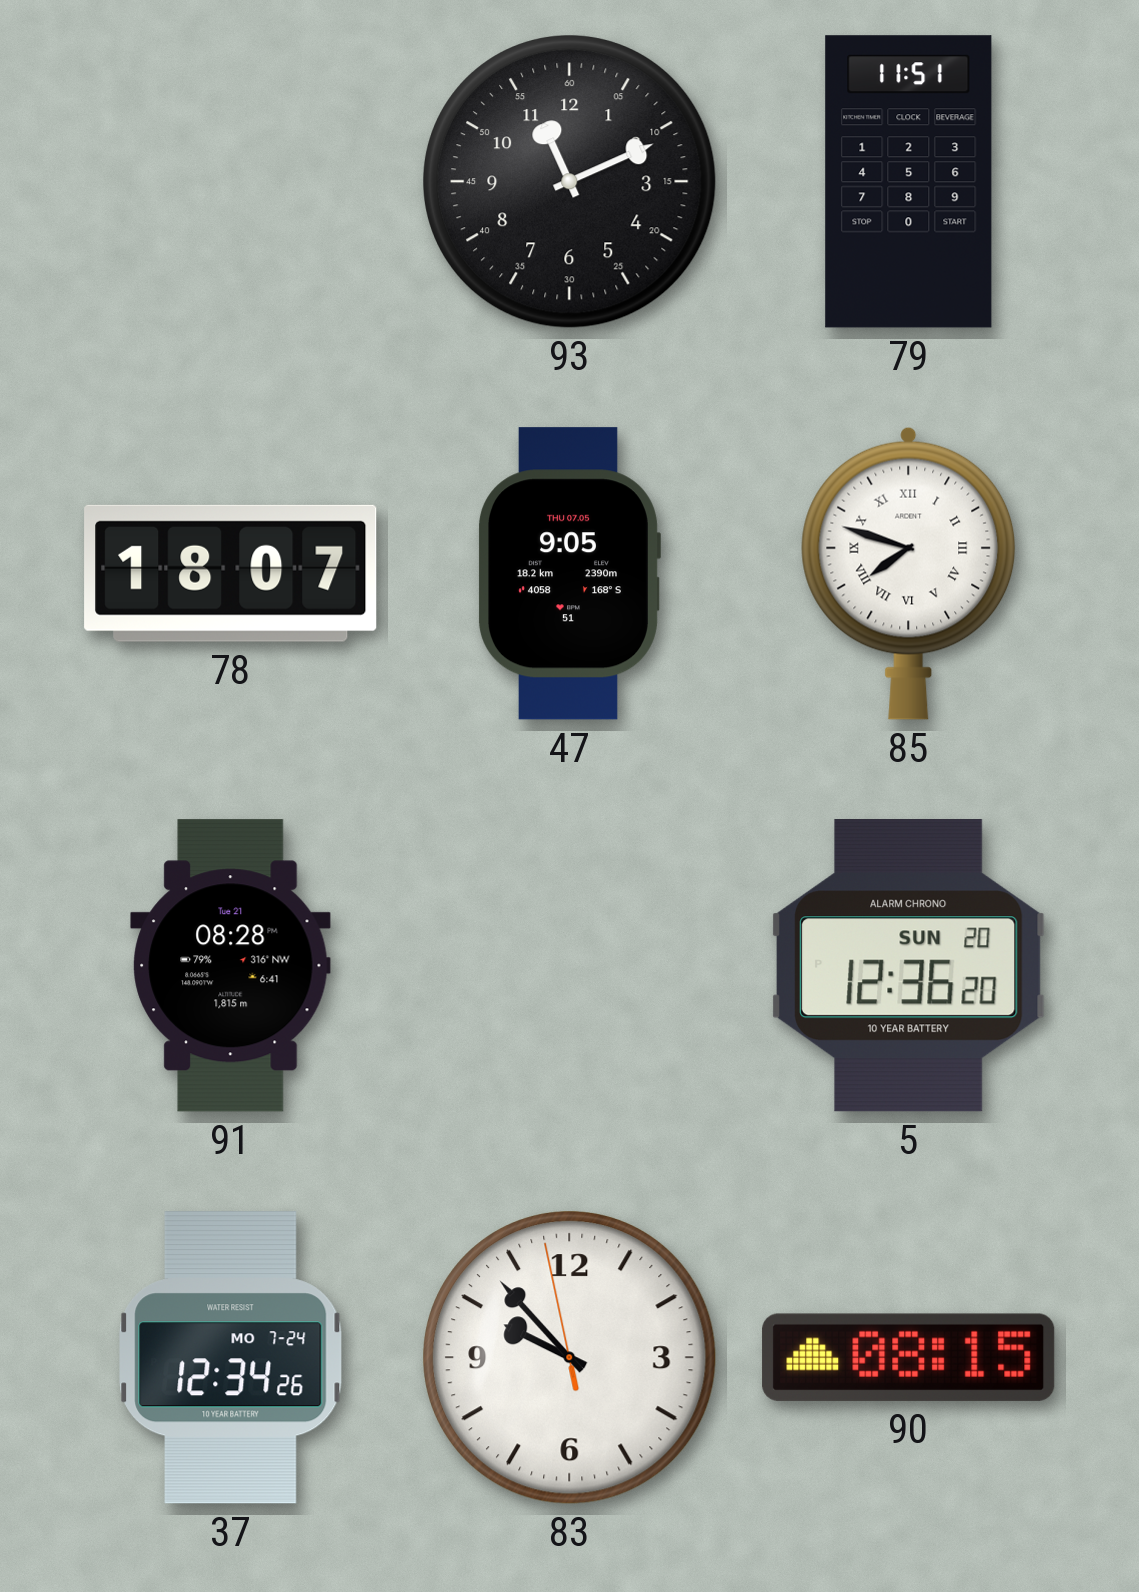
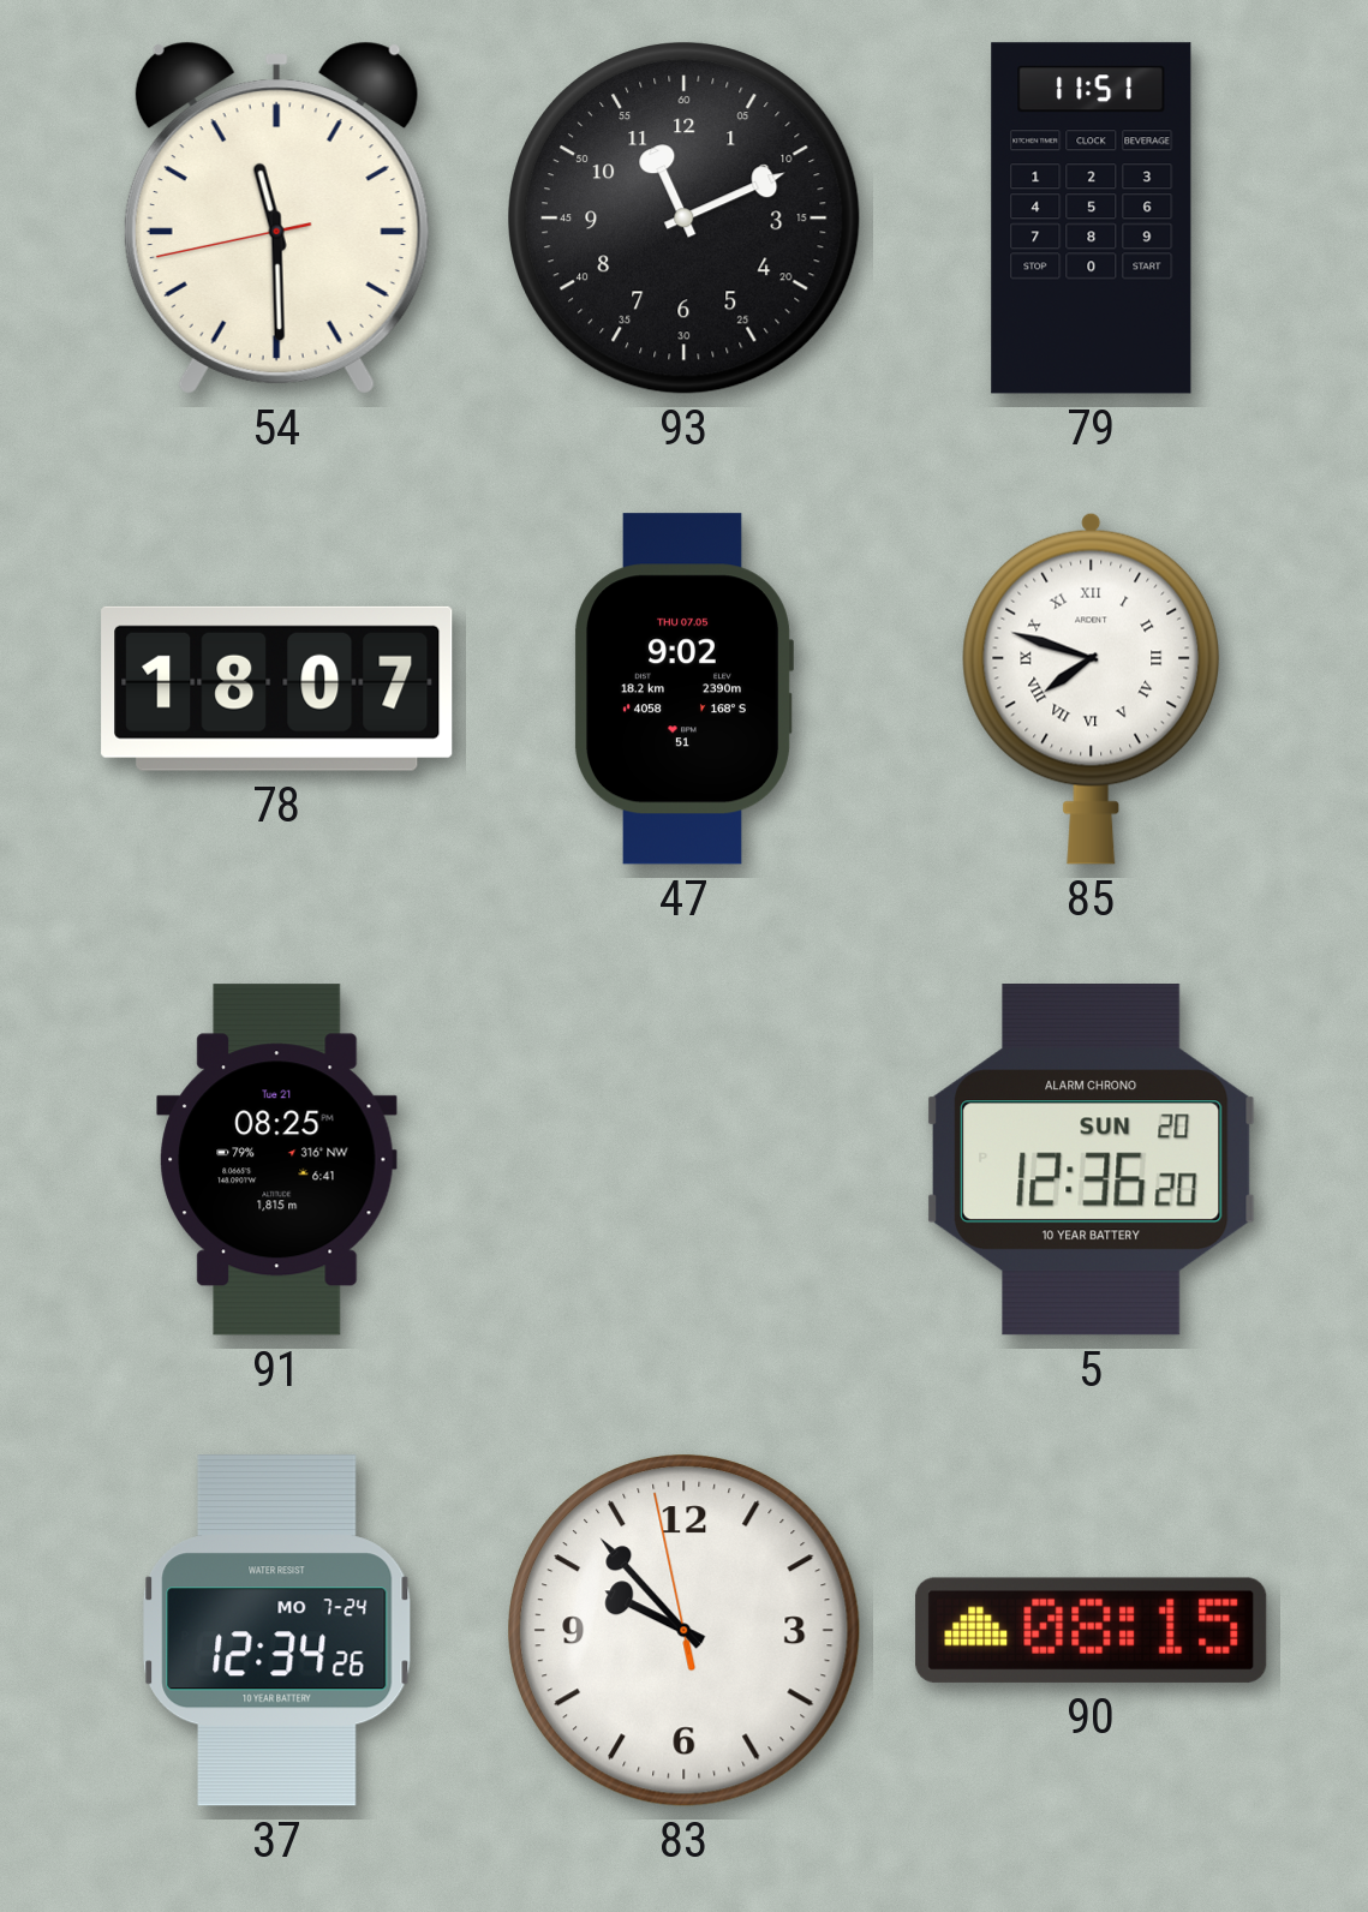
54: none -> 11:29
47: 9:05 -> 9:02
91: 08:28 -> 08:25
